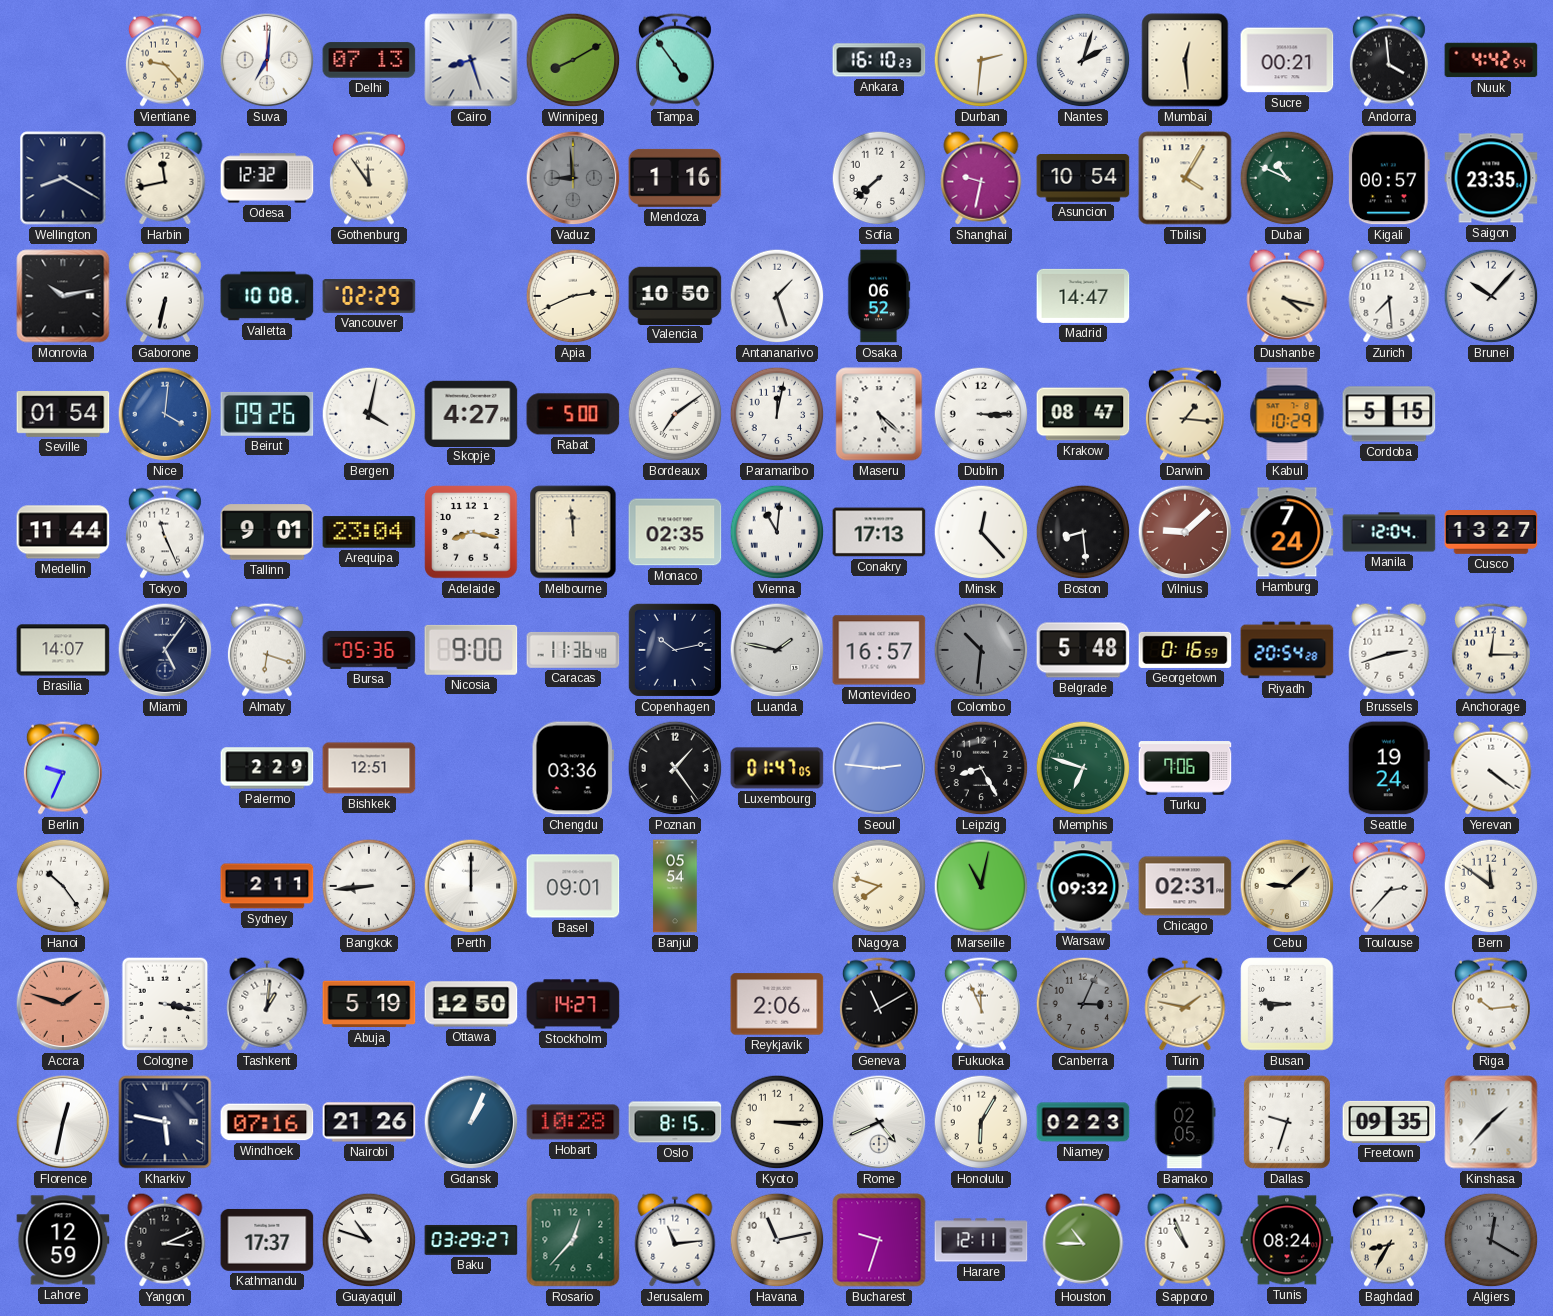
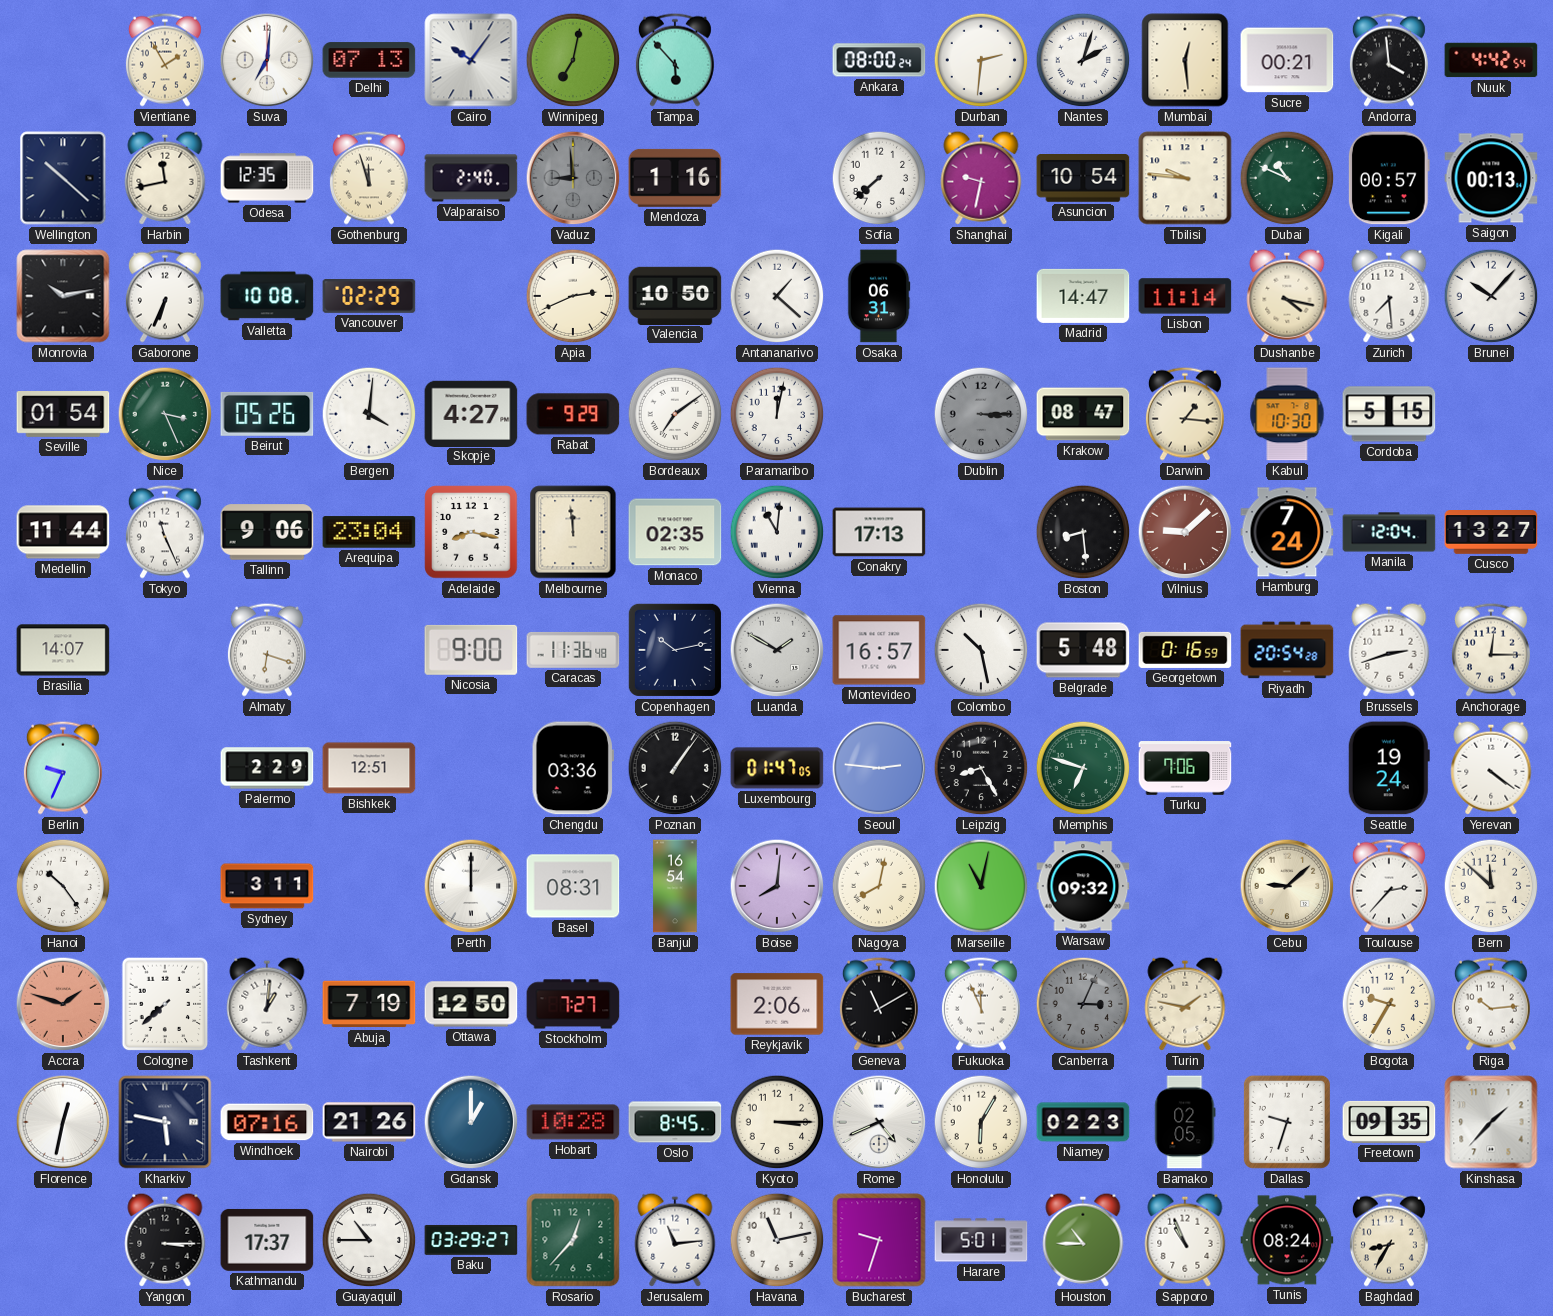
Vientiane: 9:23 -> 1:55
Cairo: 8:27 -> 10:06
Winnipeg: 8:10 -> 7:02
Tampa: 4:54 -> 5:53
Ankara: 16:10 -> 08:00
Wellington: 8:20 -> 10:22
Odesa: 12:32 -> 12:35
Gothenburg: 11:54 -> 11:57
Valparaiso: none -> 2:40
Tbilisi: 4:05 -> 9:46
Saigon: 23:35 -> 00:13
Gaborone: 6:32 -> 6:34
Antananarivo: 1:27 -> 1:22
Osaka: 06:52 -> 06:31
Lisbon: none -> 11:14
Nice: 4:01 -> 3:26
Nice dial: blue -> green
Beirut: 09:26 -> 05:26
Bergen: 4:02 -> 4:01
Rabat: 5:00 -> 9:29
Maseru: 5:22 -> none
Dublin dial: white -> grey
Kabul: 10:29 -> 10:30
Tallinn: 9:01 -> 9:06
Minsk: 12:23 -> none
Miami: 5:06 -> none
Bursa: 05:36 -> none
Luanda: 1:47 -> 1:50
Colombo: 10:31 -> 10:28
Colombo dial: grey -> white
Poznan: 1:24 -> 1:06
Sydney: 2:11 -> 3:11
Bangkok: 8:44 -> none
Basel: 09:01 -> 08:31
Banjul: 05:54 -> 16:54
Boise: none -> 8:01
Nagoya: 7:48 -> 8:02
Chicago: 02:31 -> none
Bern: 11:51 -> 11:52
Cologne: 3:17 -> 7:38
Abuja: 5:19 -> 7:19
Stockholm: 14:27 -> 7:27
Busan: 8:46 -> none
Bogota: none -> 9:35
Gdansk: 1:04 -> 1:00
Oslo: 8:15 -> 8:45
Lahore: 12:59 -> none
Yangon: 3:11 -> 3:15
Guayaquil: 10:48 -> 10:45
Harare: 12:11 -> 5:01
Algiers: 12:20 -> none
